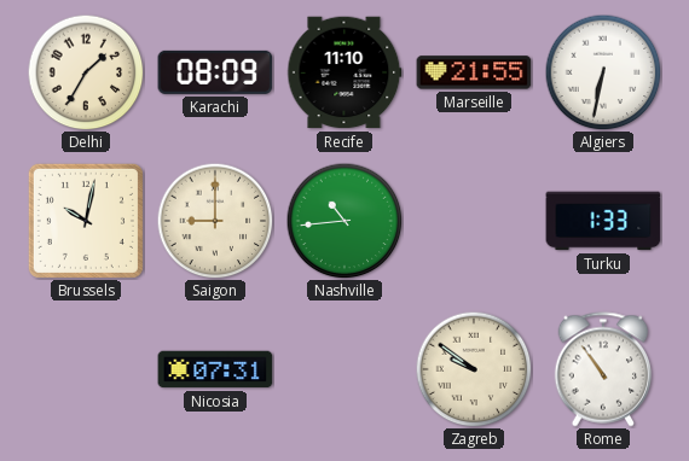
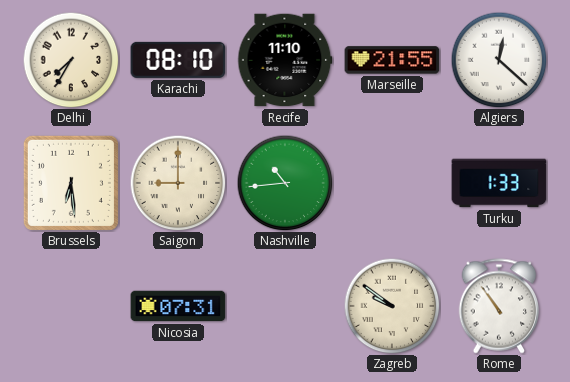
Delhi: 1:35 -> 7:35
Karachi: 08:09 -> 08:10
Algiers: 6:32 -> 12:22
Brussels: 10:02 -> 6:29
